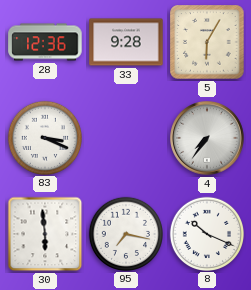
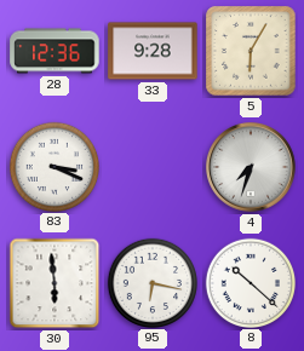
4: 7:36 -> 7:33
95: 7:17 -> 6:17
8: 10:19 -> 10:22
